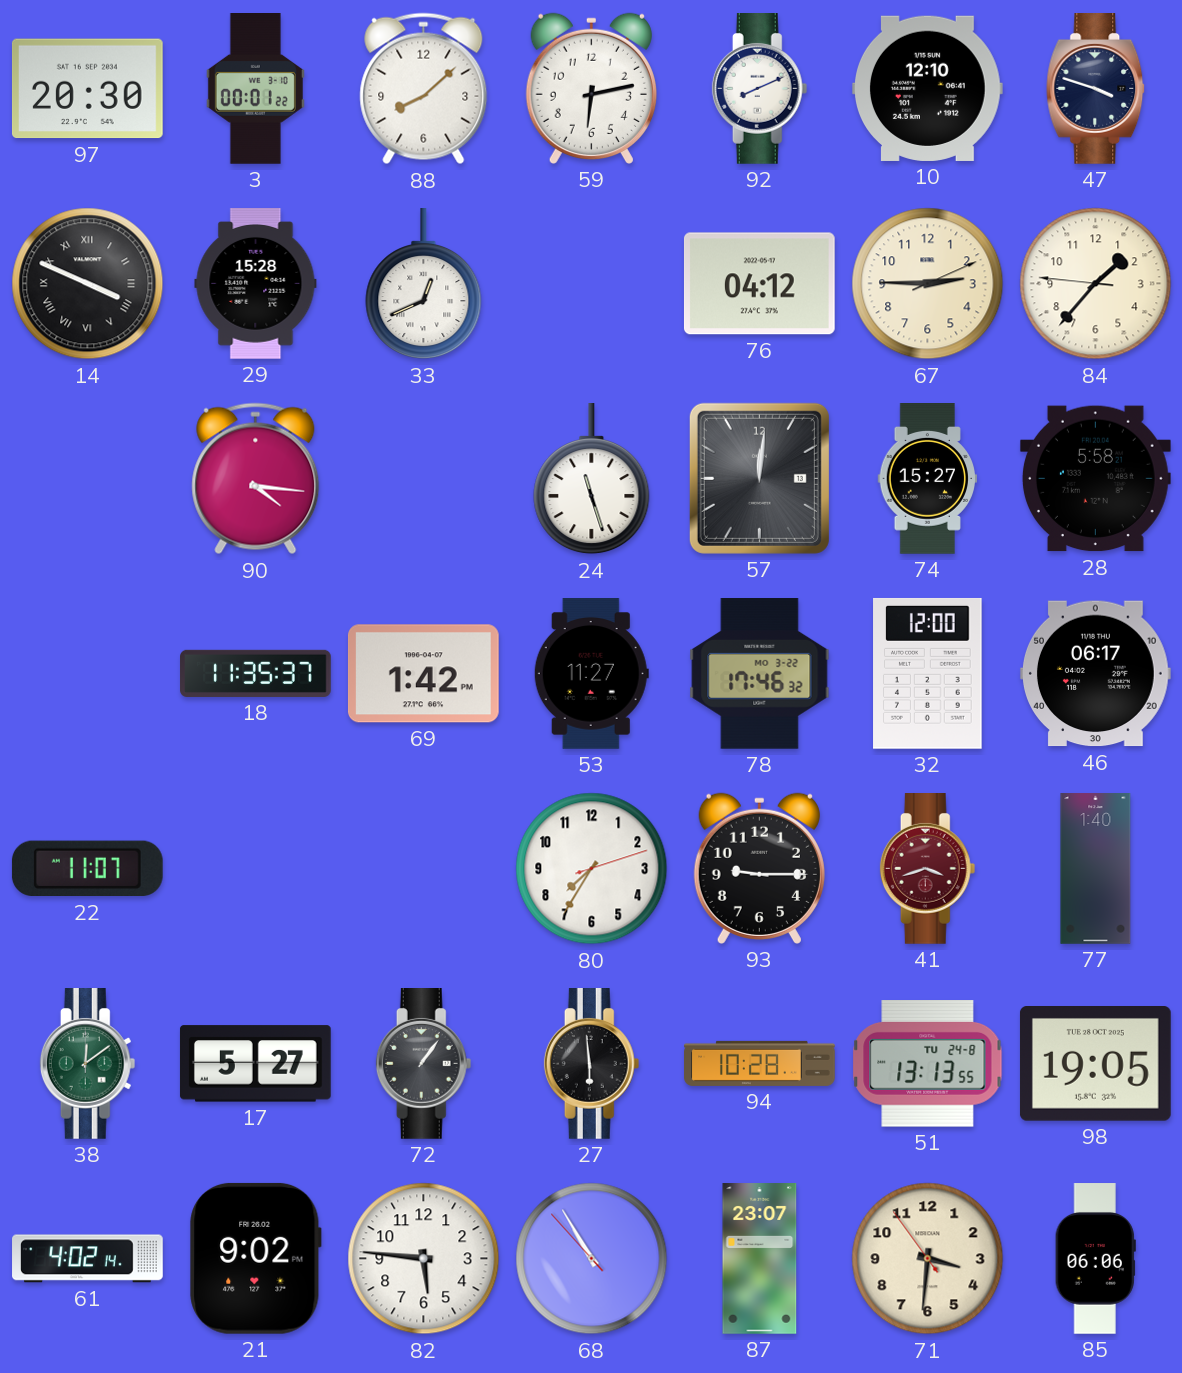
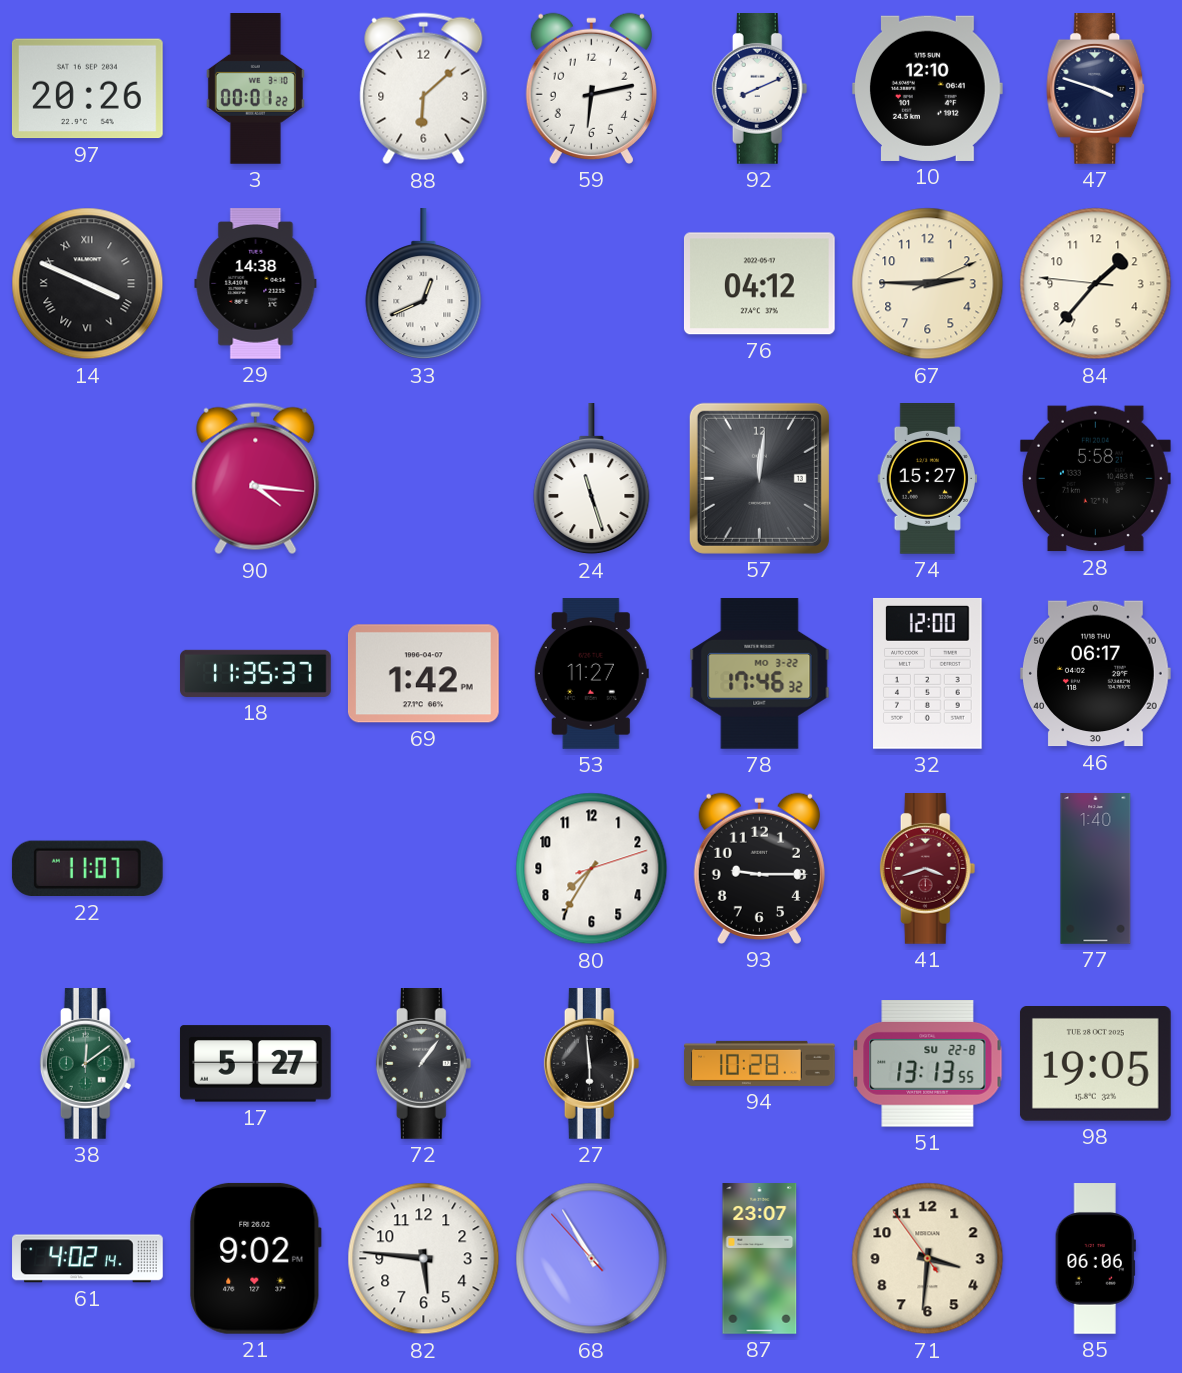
97: 20:30 -> 20:26
88: 8:08 -> 6:08
29: 15:28 -> 14:38
51 date: TU 24-8 -> SU 22-8
